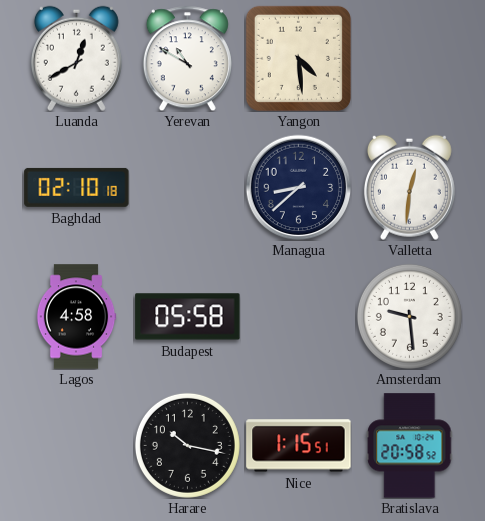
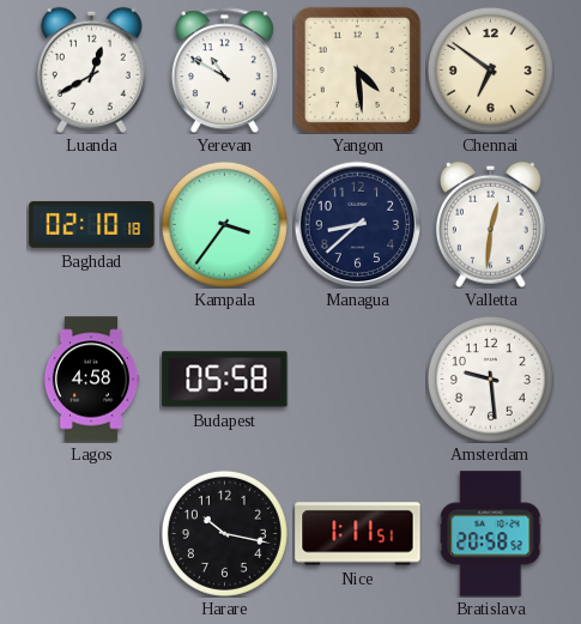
Chennai: none -> 6:51
Kampala: none -> 3:36
Nice: 1:15 -> 1:11
